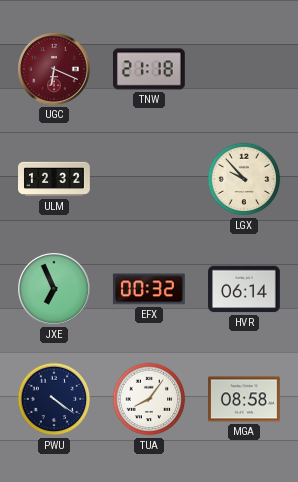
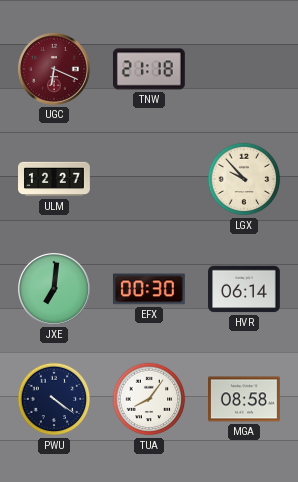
ULM: 12:32 -> 12:27
JXE: 6:56 -> 7:01
EFX: 00:32 -> 00:30
